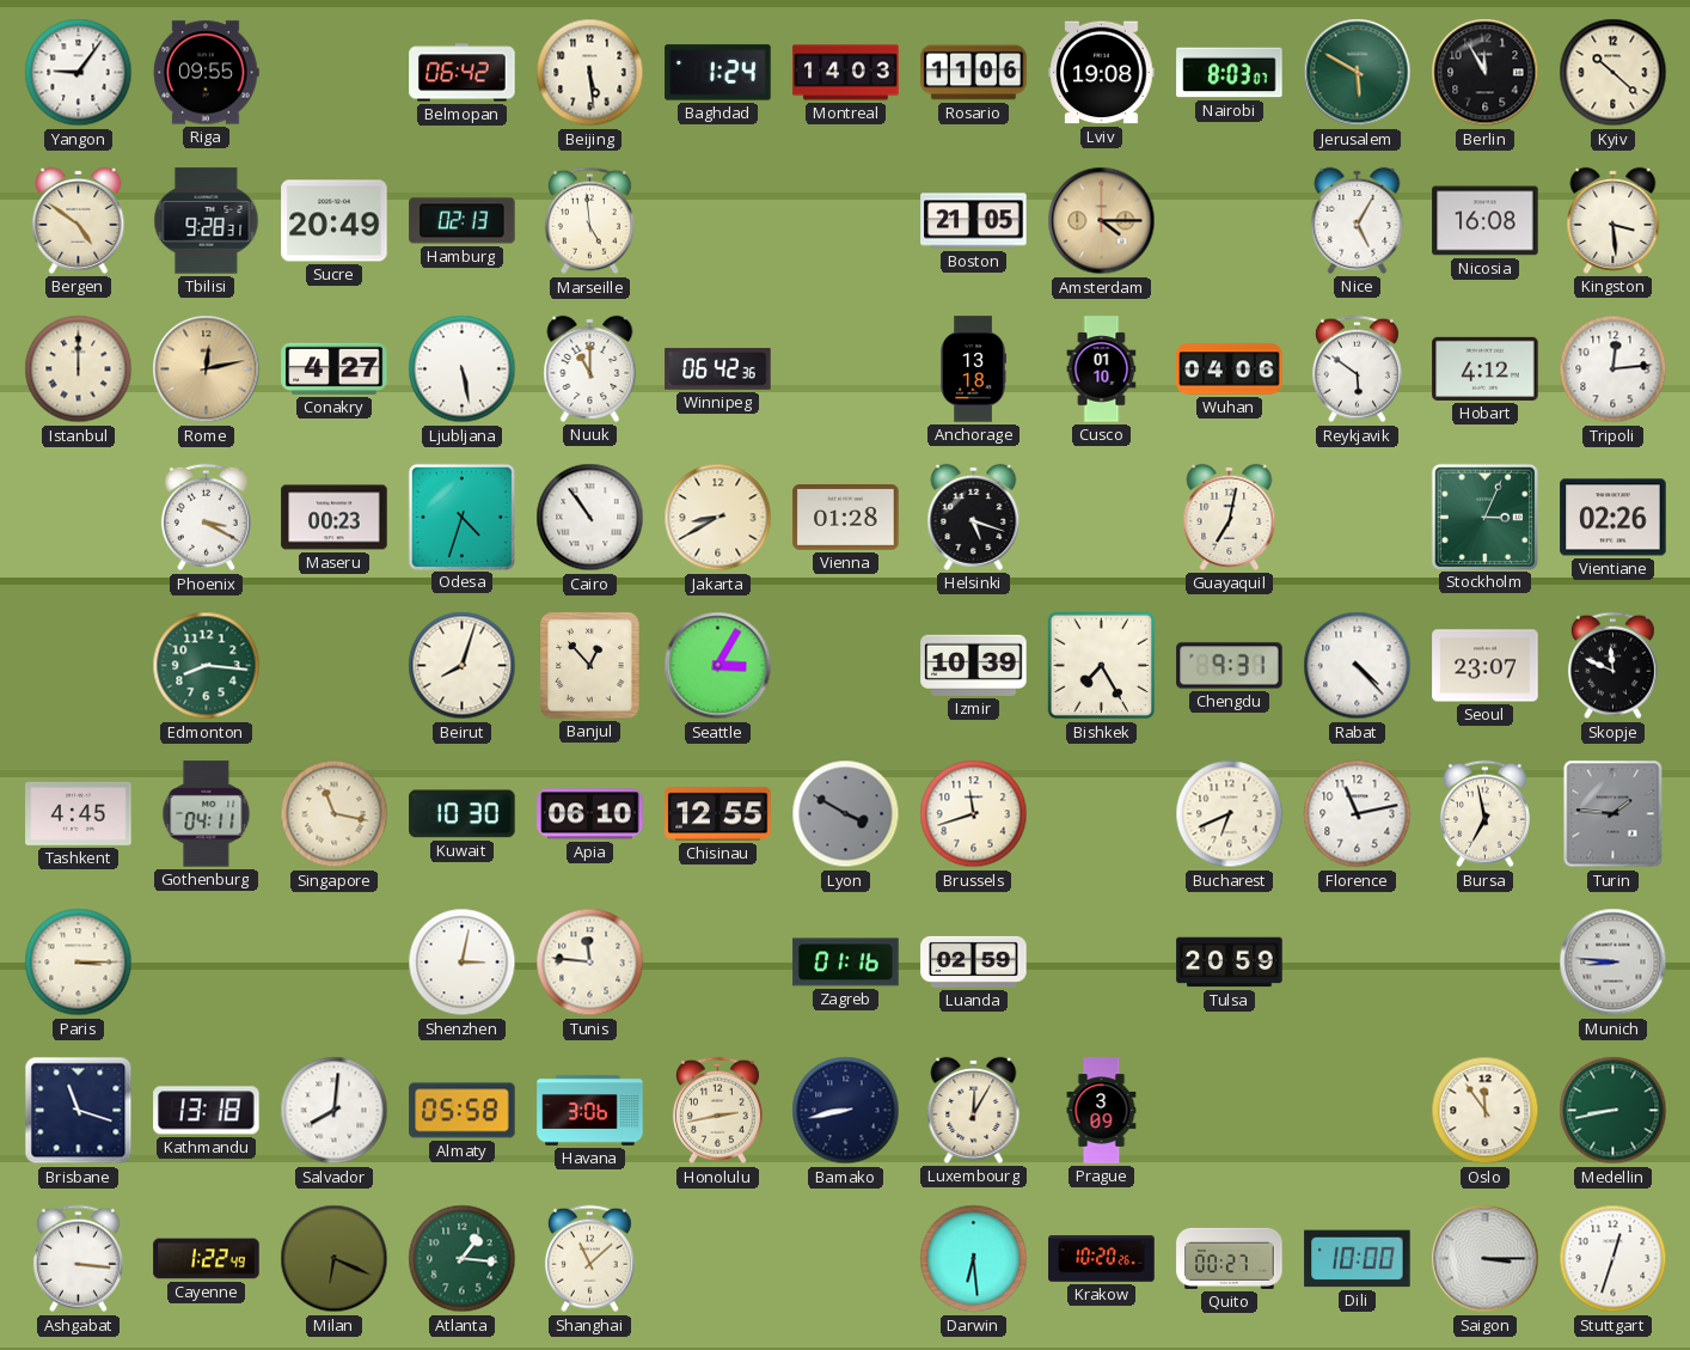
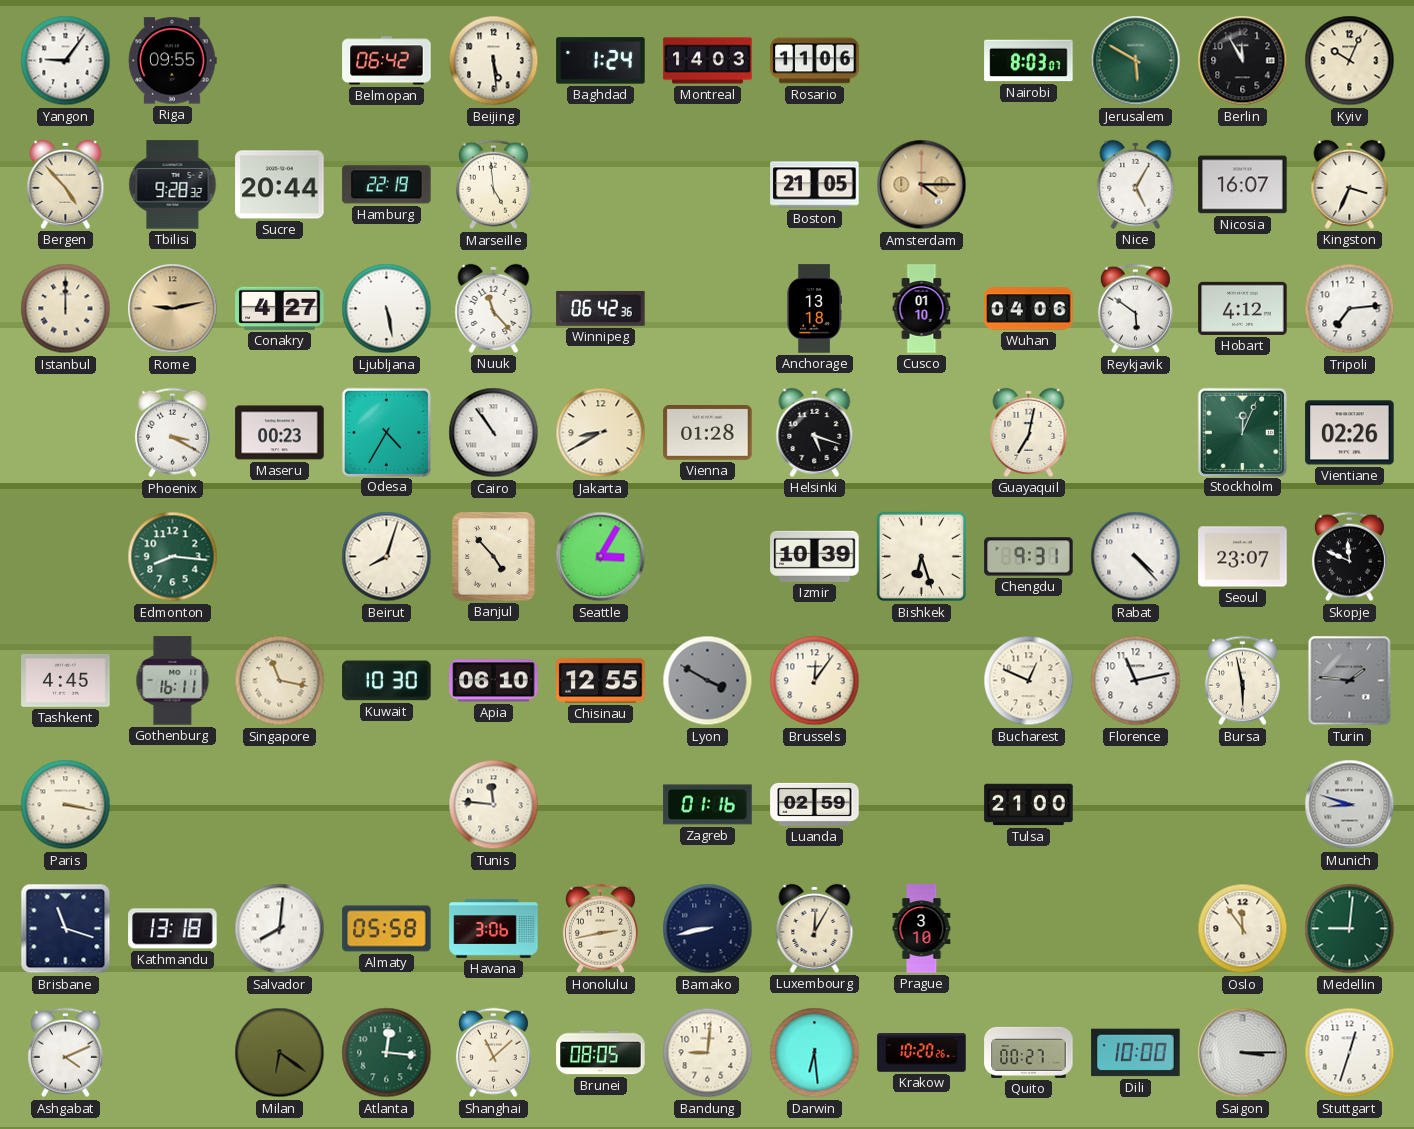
Lviv: 19:08 -> none
Kyiv: 10:22 -> 10:04
Bergen: 4:51 -> 4:53
Tbilisi: 9:28:31 -> 9:28:32
Sucre: 20:49 -> 20:44
Hamburg: 02:13 -> 22:19
Nicosia: 16:08 -> 16:07
Kingston: 3:29 -> 3:34
Rome: 12:13 -> 9:13
Nuuk: 11:00 -> 11:23
Tripoli: 12:14 -> 7:14
Odesa: 4:33 -> 4:35
Stockholm: 3:04 -> 12:04
Banjul: 12:53 -> 4:53
Bishkek: 7:25 -> 6:27
Gothenburg: 04:11 -> 16:11
Brussels: 11:42 -> 12:06
Bucharest: 6:41 -> 12:49
Bursa: 6:58 -> 5:58
Paris: 3:15 -> 3:17
Shenzhen: 3:02 -> none
Tulsa: 20:59 -> 21:00
Munich: 8:46 -> 8:48
Prague: 3:09 -> 3:10
Medellin: 8:43 -> 9:01
Ashgabat: 3:16 -> 4:11
Cayenne: 1:22 -> none
Milan: 6:19 -> 6:21
Atlanta: 1:16 -> 12:16
Brunei: none -> 08:05
Bandung: none -> 9:01
